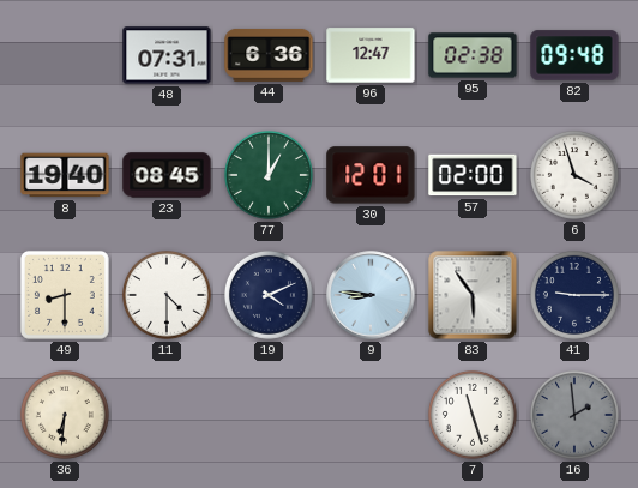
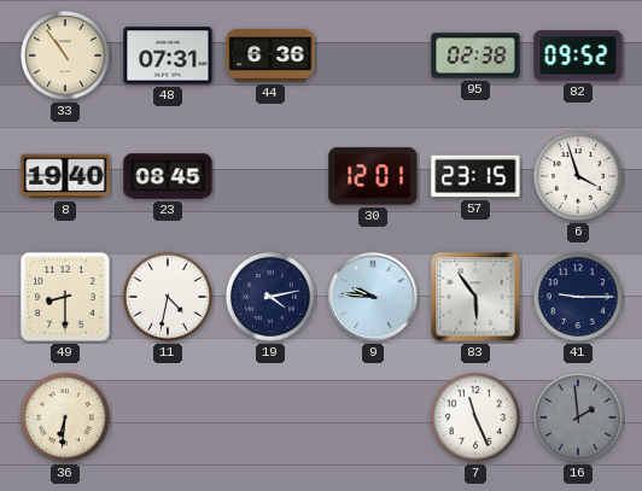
33: none -> 10:54
96: 12:47 -> none
82: 09:48 -> 09:52
77: 1:00 -> none
57: 02:00 -> 23:15
11: 4:30 -> 4:32
19: 4:11 -> 4:13
9: 8:46 -> 9:46
7: 11:27 -> 11:26
